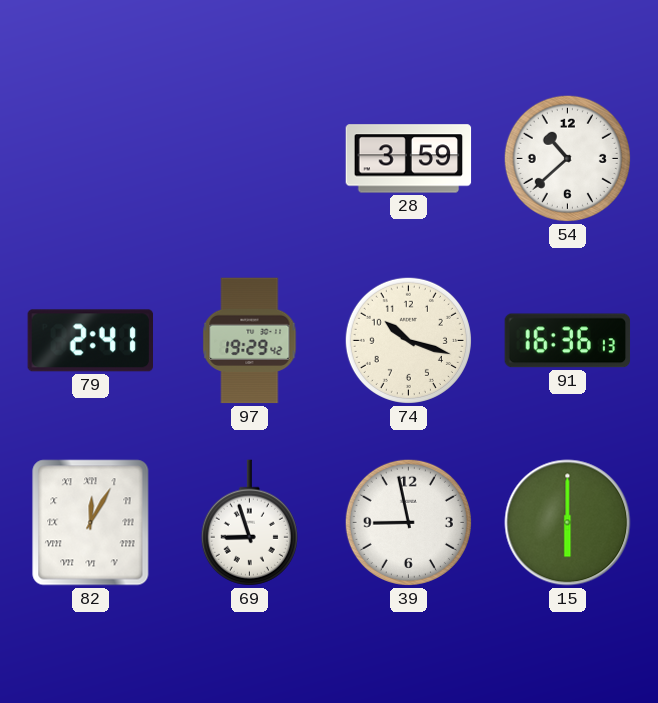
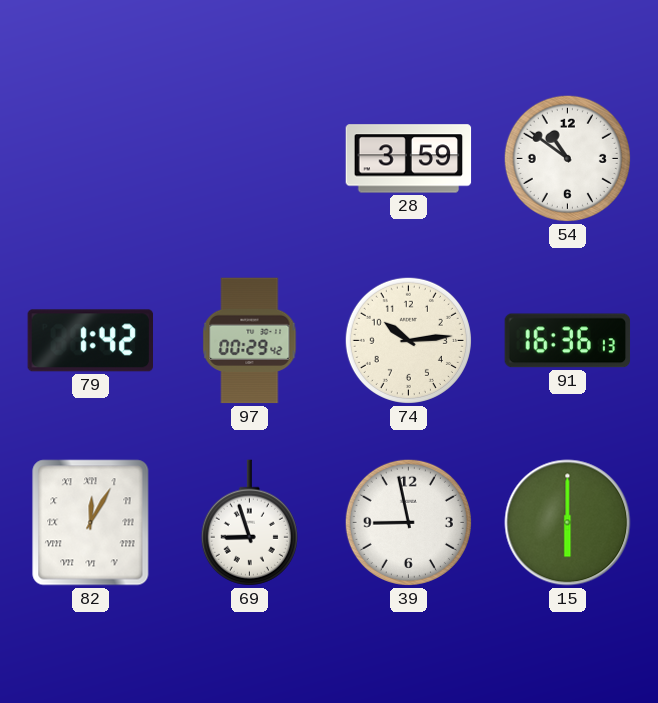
54: 10:38 -> 10:51
79: 2:41 -> 1:42
97: 19:29 -> 00:29
74: 10:18 -> 10:14
